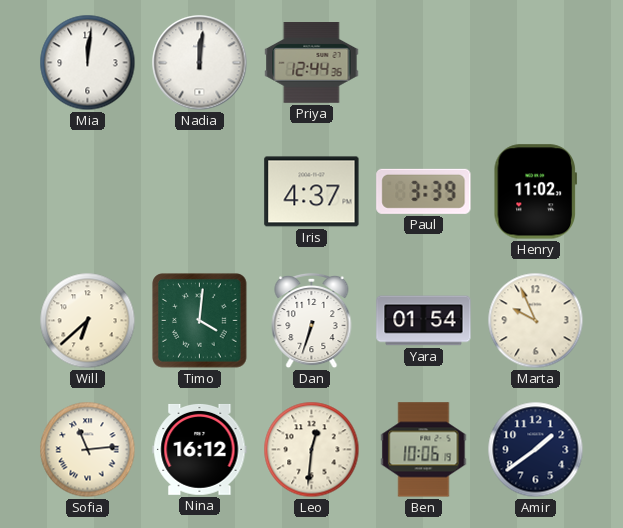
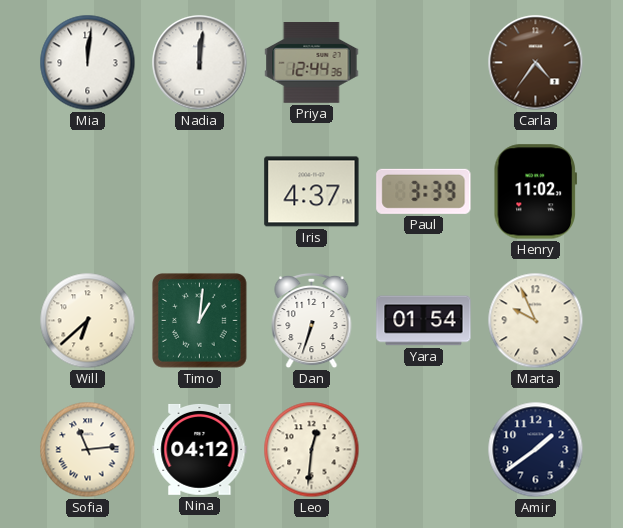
Carla: none -> 4:36
Timo: 4:01 -> 1:01
Nina: 16:12 -> 04:12
Ben: 10:06 -> none
